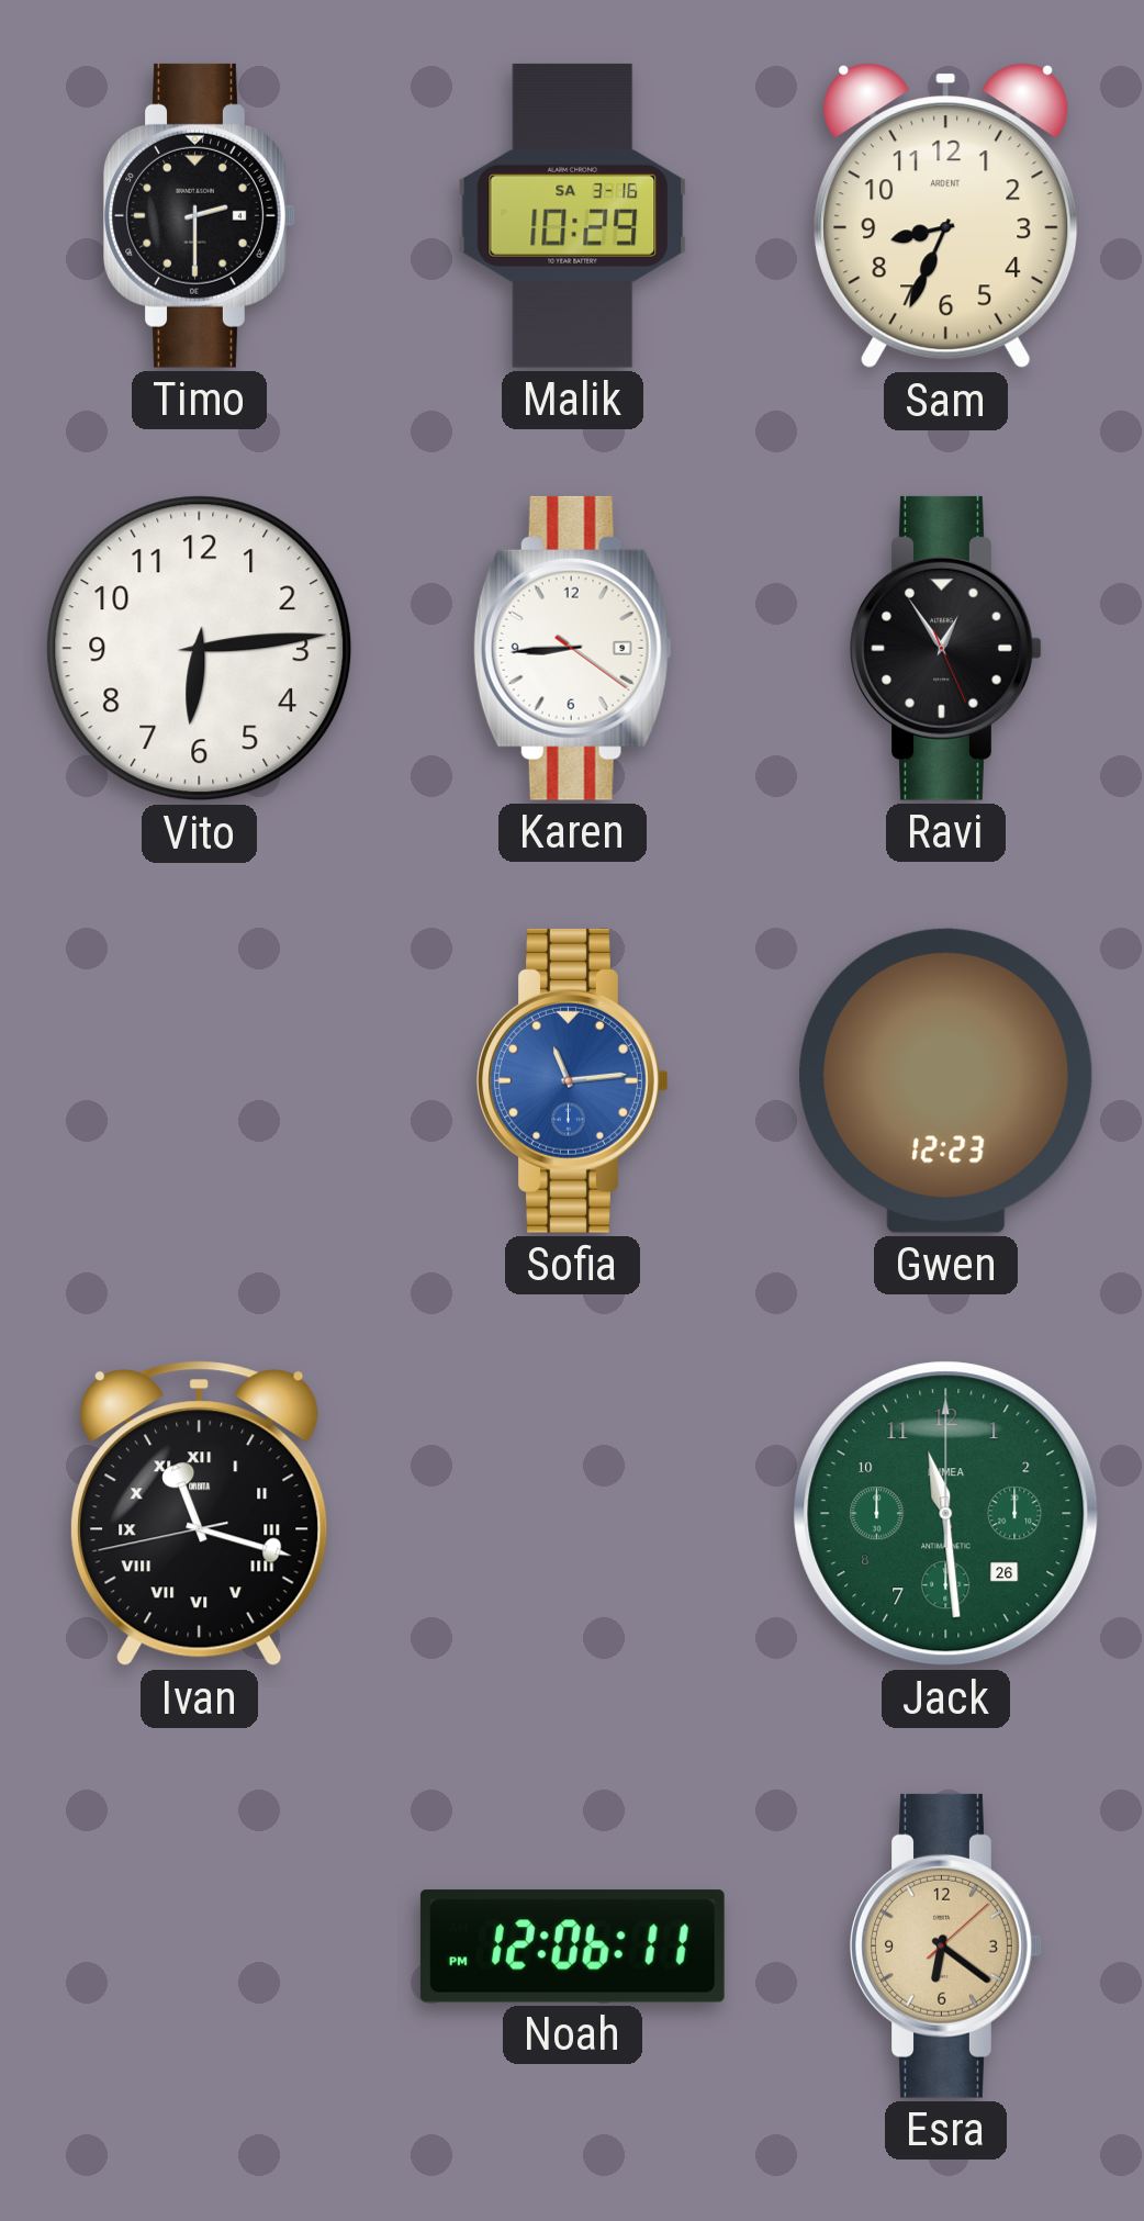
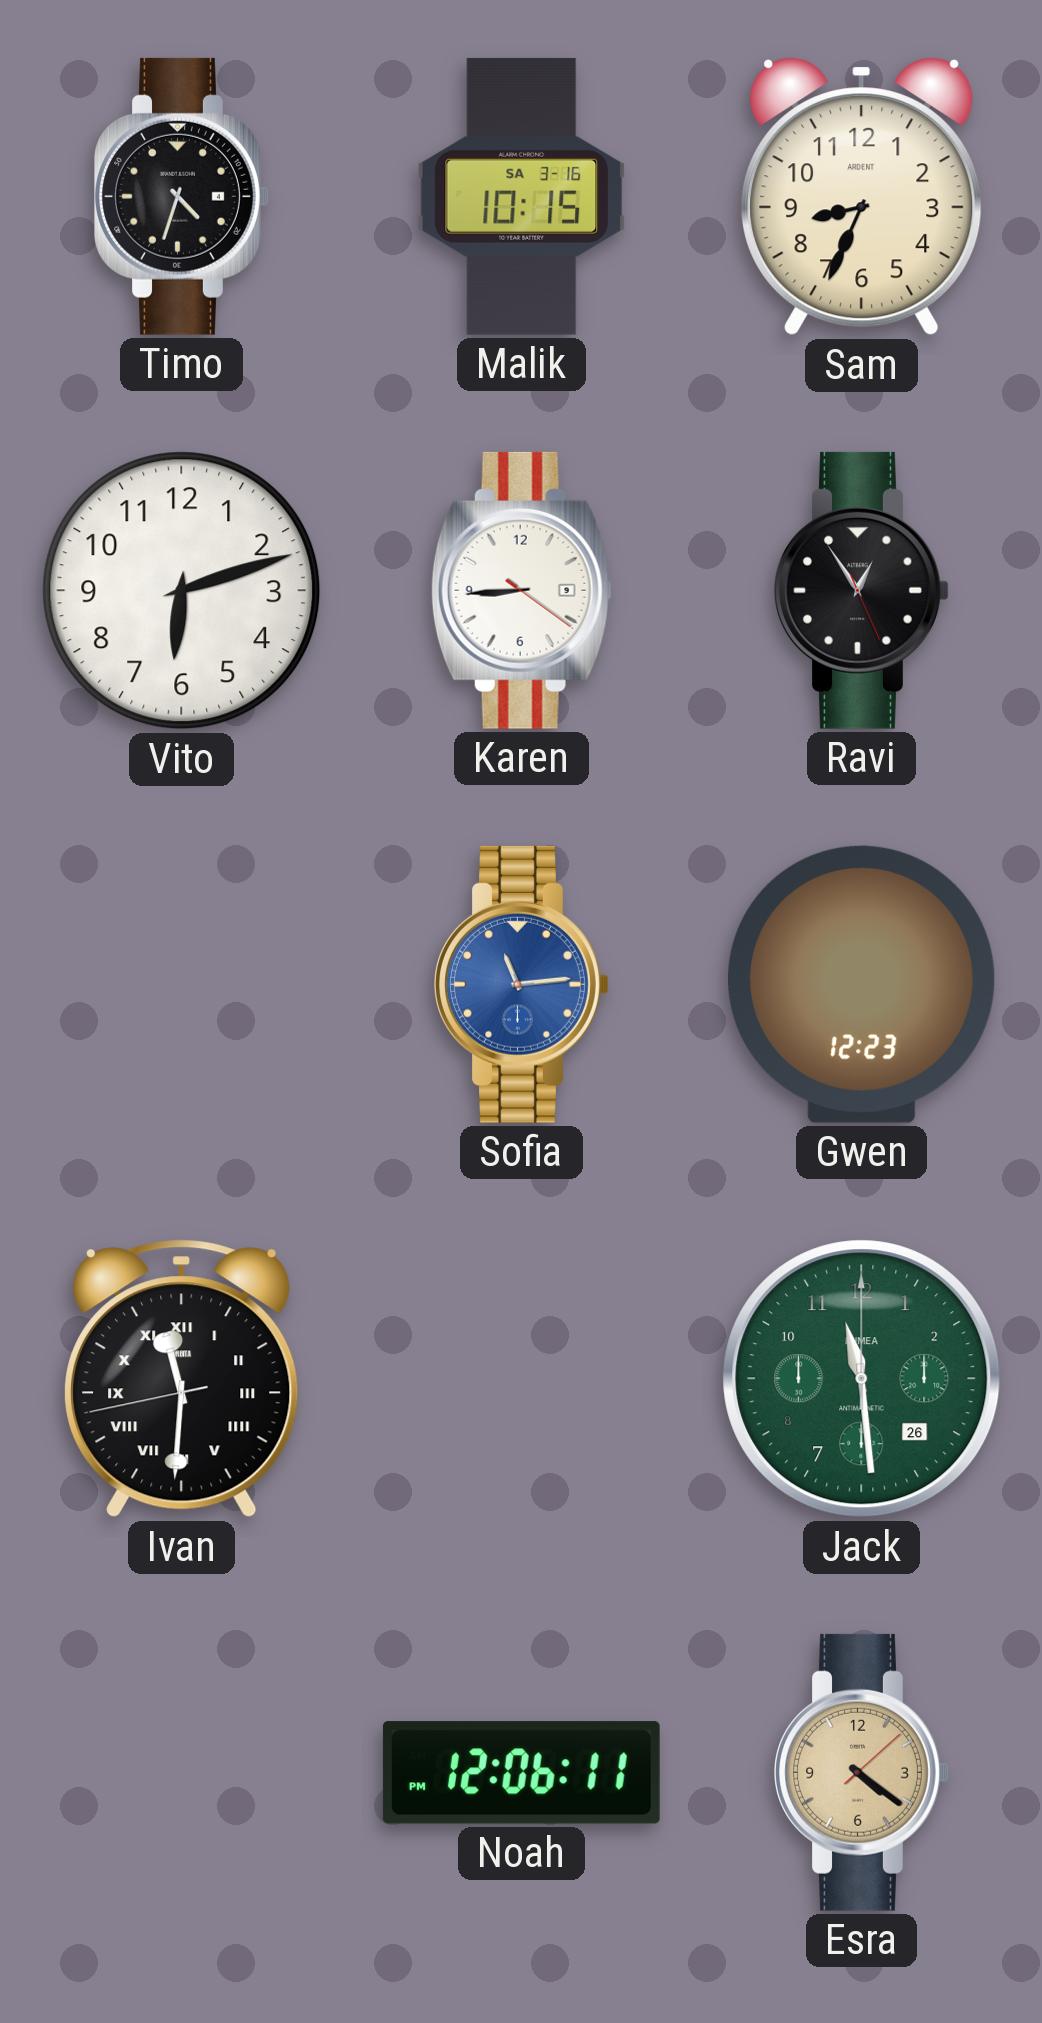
Timo: 2:30 -> 4:33
Malik: 10:29 -> 10:15
Vito: 6:14 -> 6:12
Ivan: 11:17 -> 11:30
Esra: 6:21 -> 4:21
